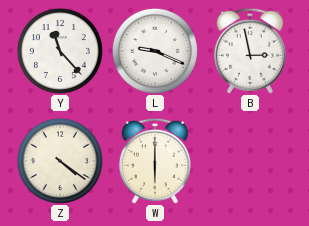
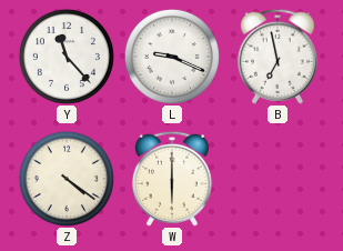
B: 2:58 -> 6:58
